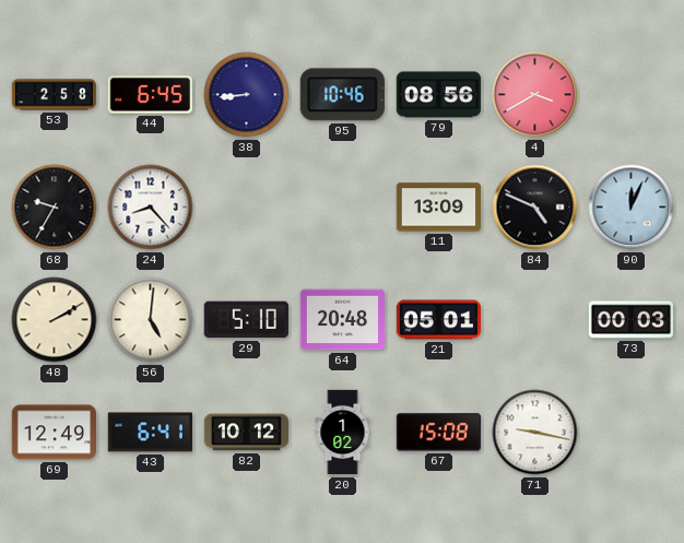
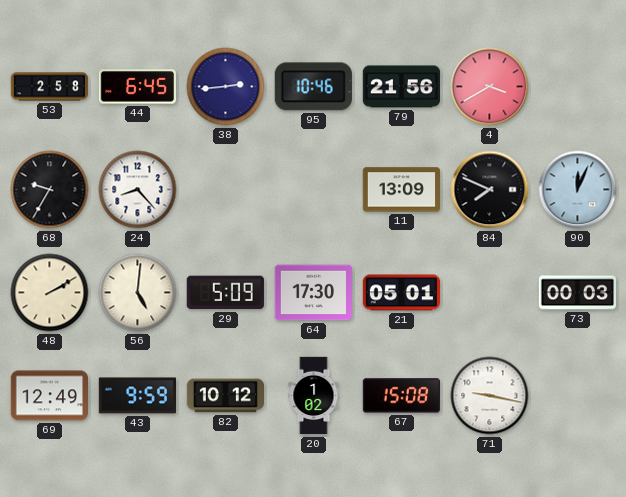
38: 8:44 -> 2:44
79: 08:56 -> 21:56
84: 4:49 -> 7:49
29: 5:10 -> 5:09
64: 20:48 -> 17:30
43: 6:41 -> 9:59
